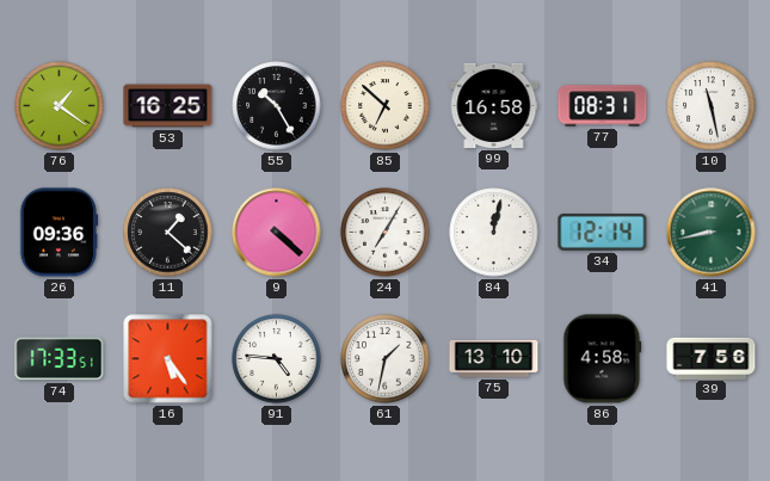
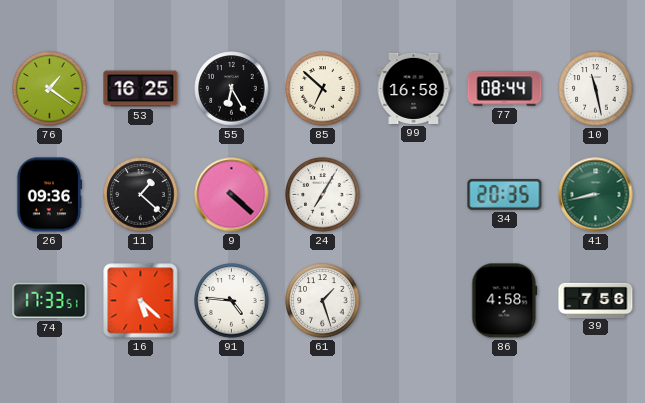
55: 10:25 -> 6:25
77: 08:31 -> 08:44
84: 12:02 -> none
34: 12:14 -> 20:35
16: 5:24 -> 5:22
61: 1:32 -> 1:27
75: 13:10 -> none
